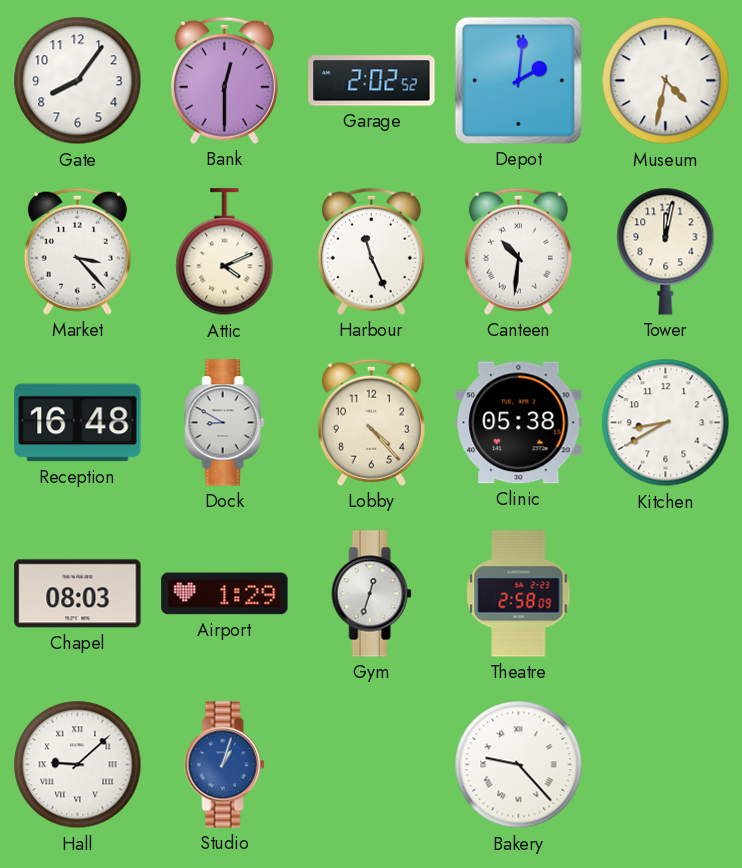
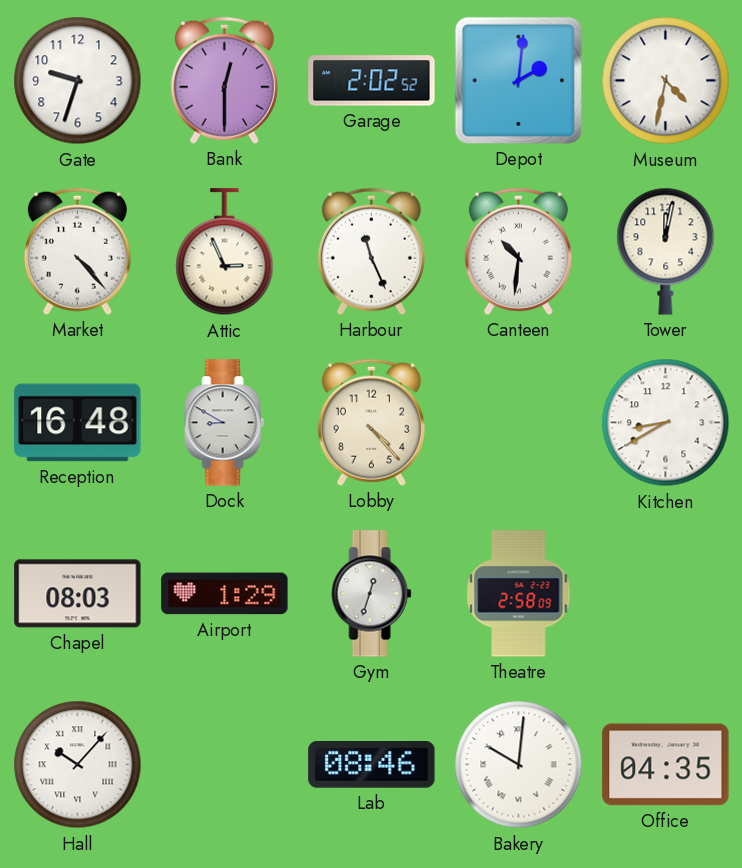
Gate: 8:06 -> 9:33
Market: 3:23 -> 4:23
Attic: 4:11 -> 2:56
Clinic: 05:38 -> none
Hall: 9:08 -> 10:07
Studio: 1:03 -> none
Lab: none -> 08:46
Bakery: 9:23 -> 10:01
Office: none -> 04:35
